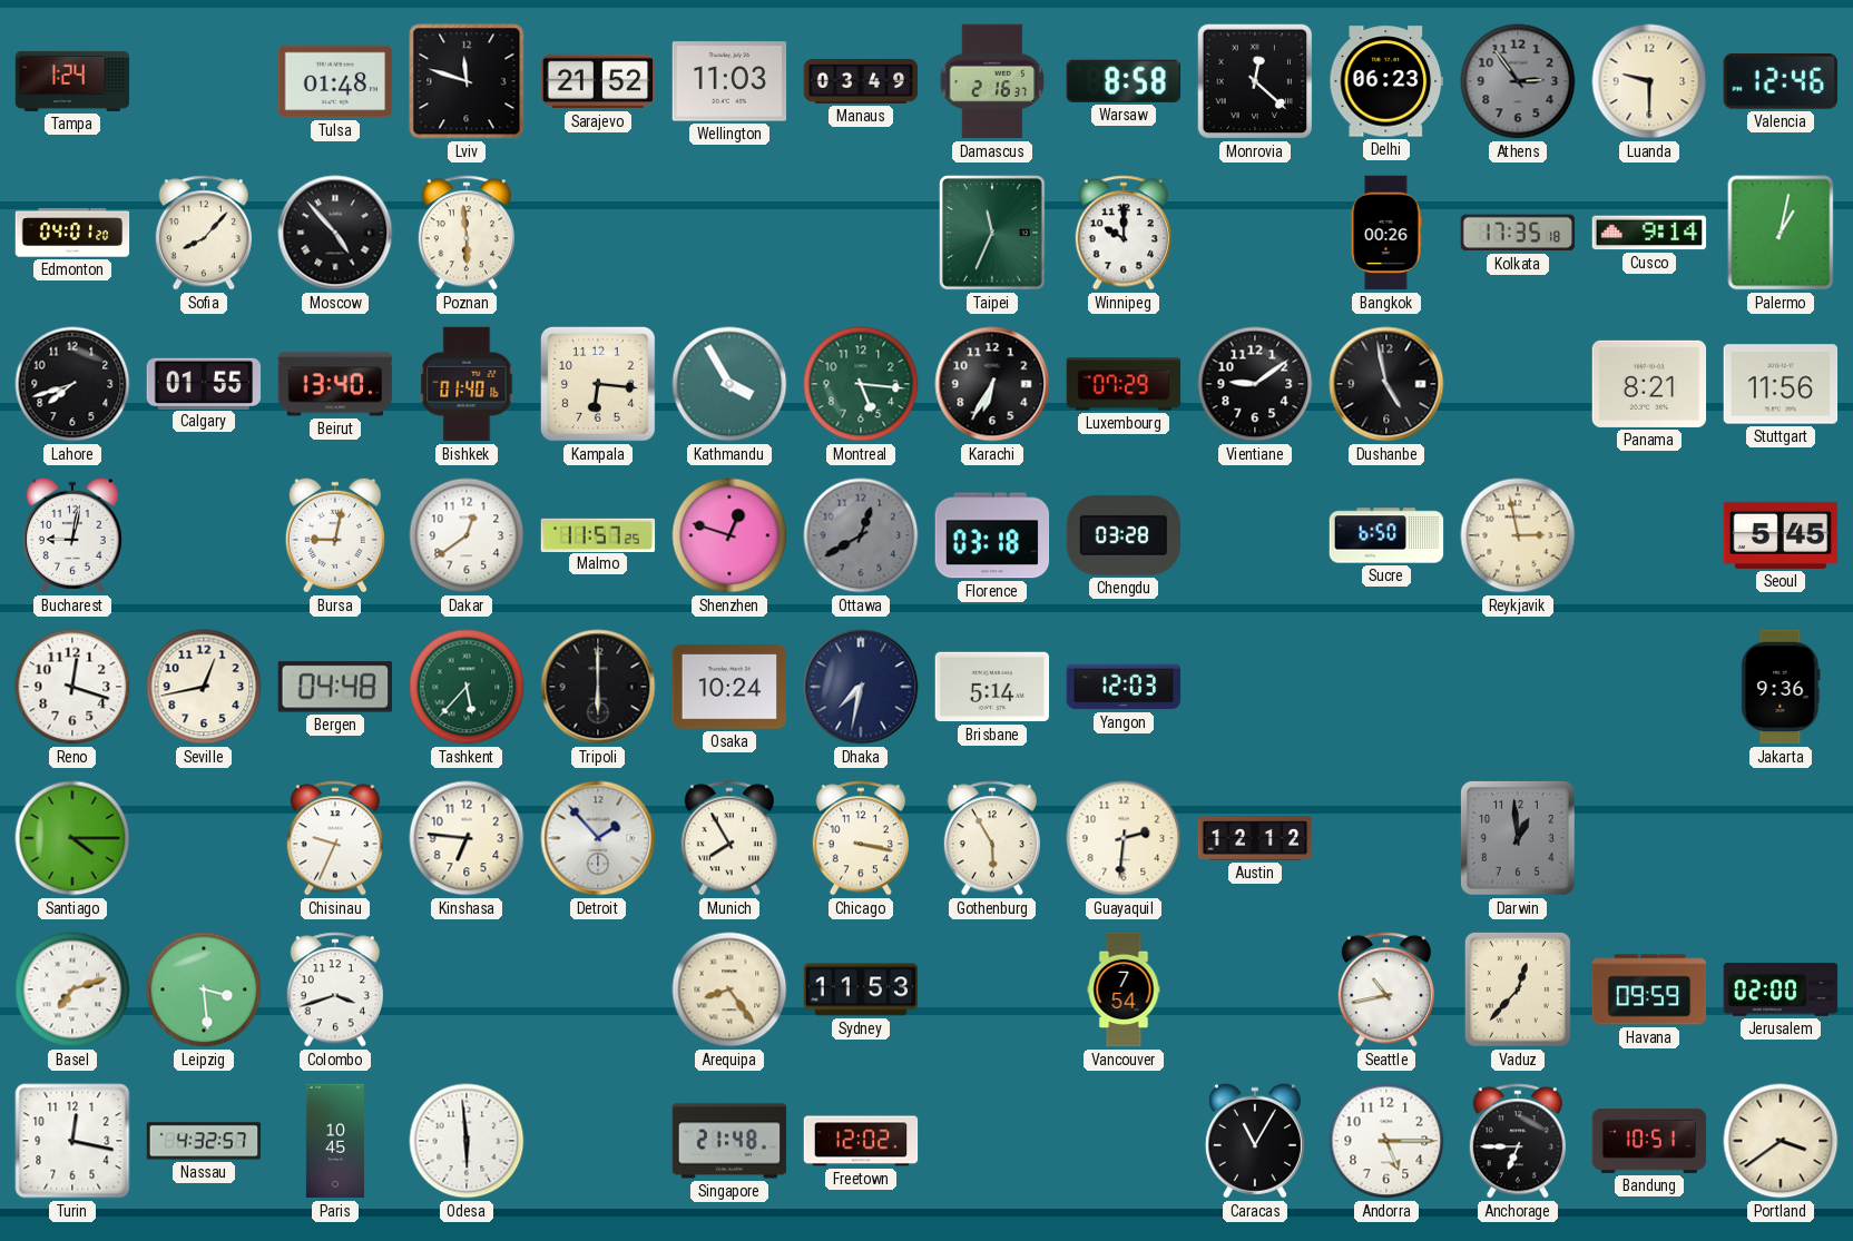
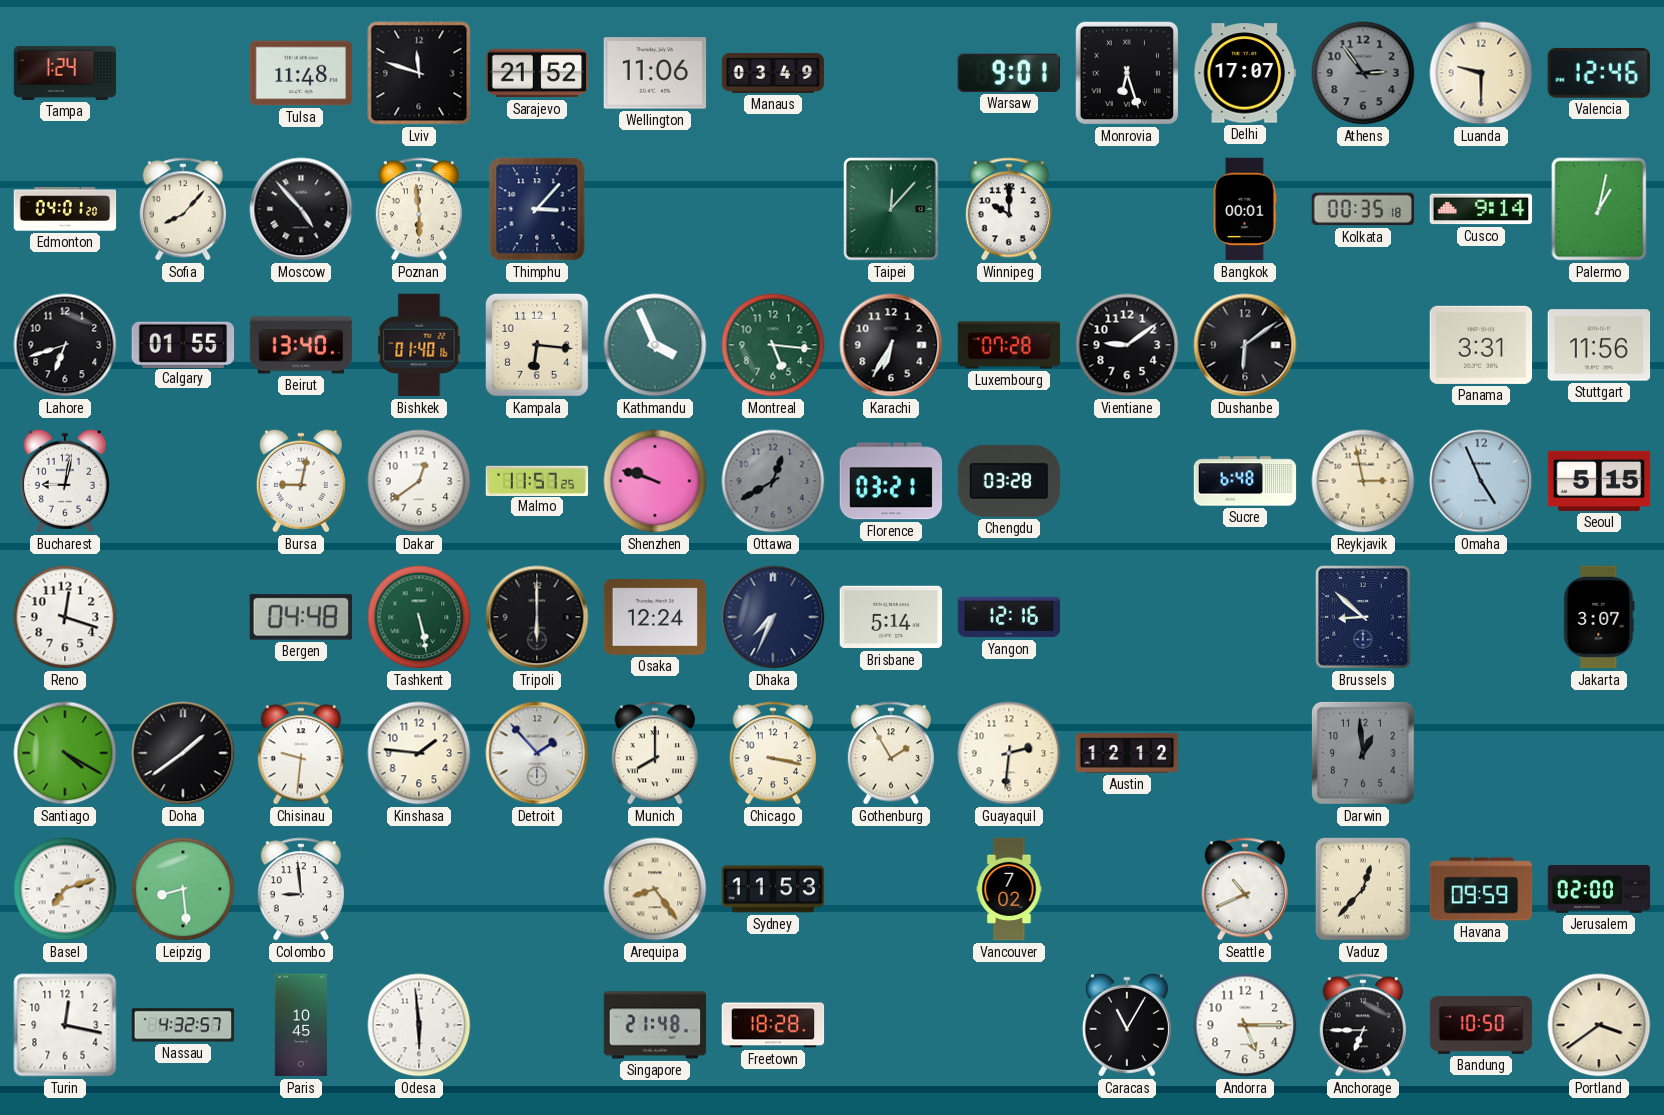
Tulsa: 01:48 -> 11:48
Wellington: 11:03 -> 11:06
Damascus: 2:16 -> none
Warsaw: 8:58 -> 9:01
Monrovia: 12:22 -> 6:27
Delhi: 06:23 -> 17:07
Thimphu: none -> 3:07
Taipei: 11:34 -> 12:07
Bangkok: 00:26 -> 00:01
Kolkata: 17:35 -> 00:35
Lahore: 7:42 -> 6:42
Kathmandu: 3:55 -> 3:56
Luxembourg: 07:29 -> 07:28
Dushanbe: 4:58 -> 6:09
Panama: 8:21 -> 3:31
Shenzhen: 12:48 -> 9:48
Florence: 03:18 -> 03:21
Sucre: 6:50 -> 6:48
Omaha: none -> 4:56
Seoul: 5:45 -> 5:15
Seville: 12:43 -> none
Tashkent: 5:37 -> 5:28
Osaka: 10:24 -> 12:24
Dhaka: 7:32 -> 7:34
Yangon: 12:03 -> 12:16
Brussels: none -> 8:52
Jakarta: 9:36 -> 3:07
Santiago: 4:15 -> 4:20
Doha: none -> 1:39
Chisinau: 9:34 -> 9:31
Kinshasa: 6:46 -> 1:46
Munich: 7:55 -> 8:00
Gothenburg: 5:55 -> 1:55
Leipzig: 3:29 -> 8:29
Colombo: 3:42 -> 8:59
Vancouver: 7:54 -> 7:02
Seattle: 10:43 -> 10:41
Freetown: 12:02 -> 18:28
Bandung: 10:51 -> 10:50
